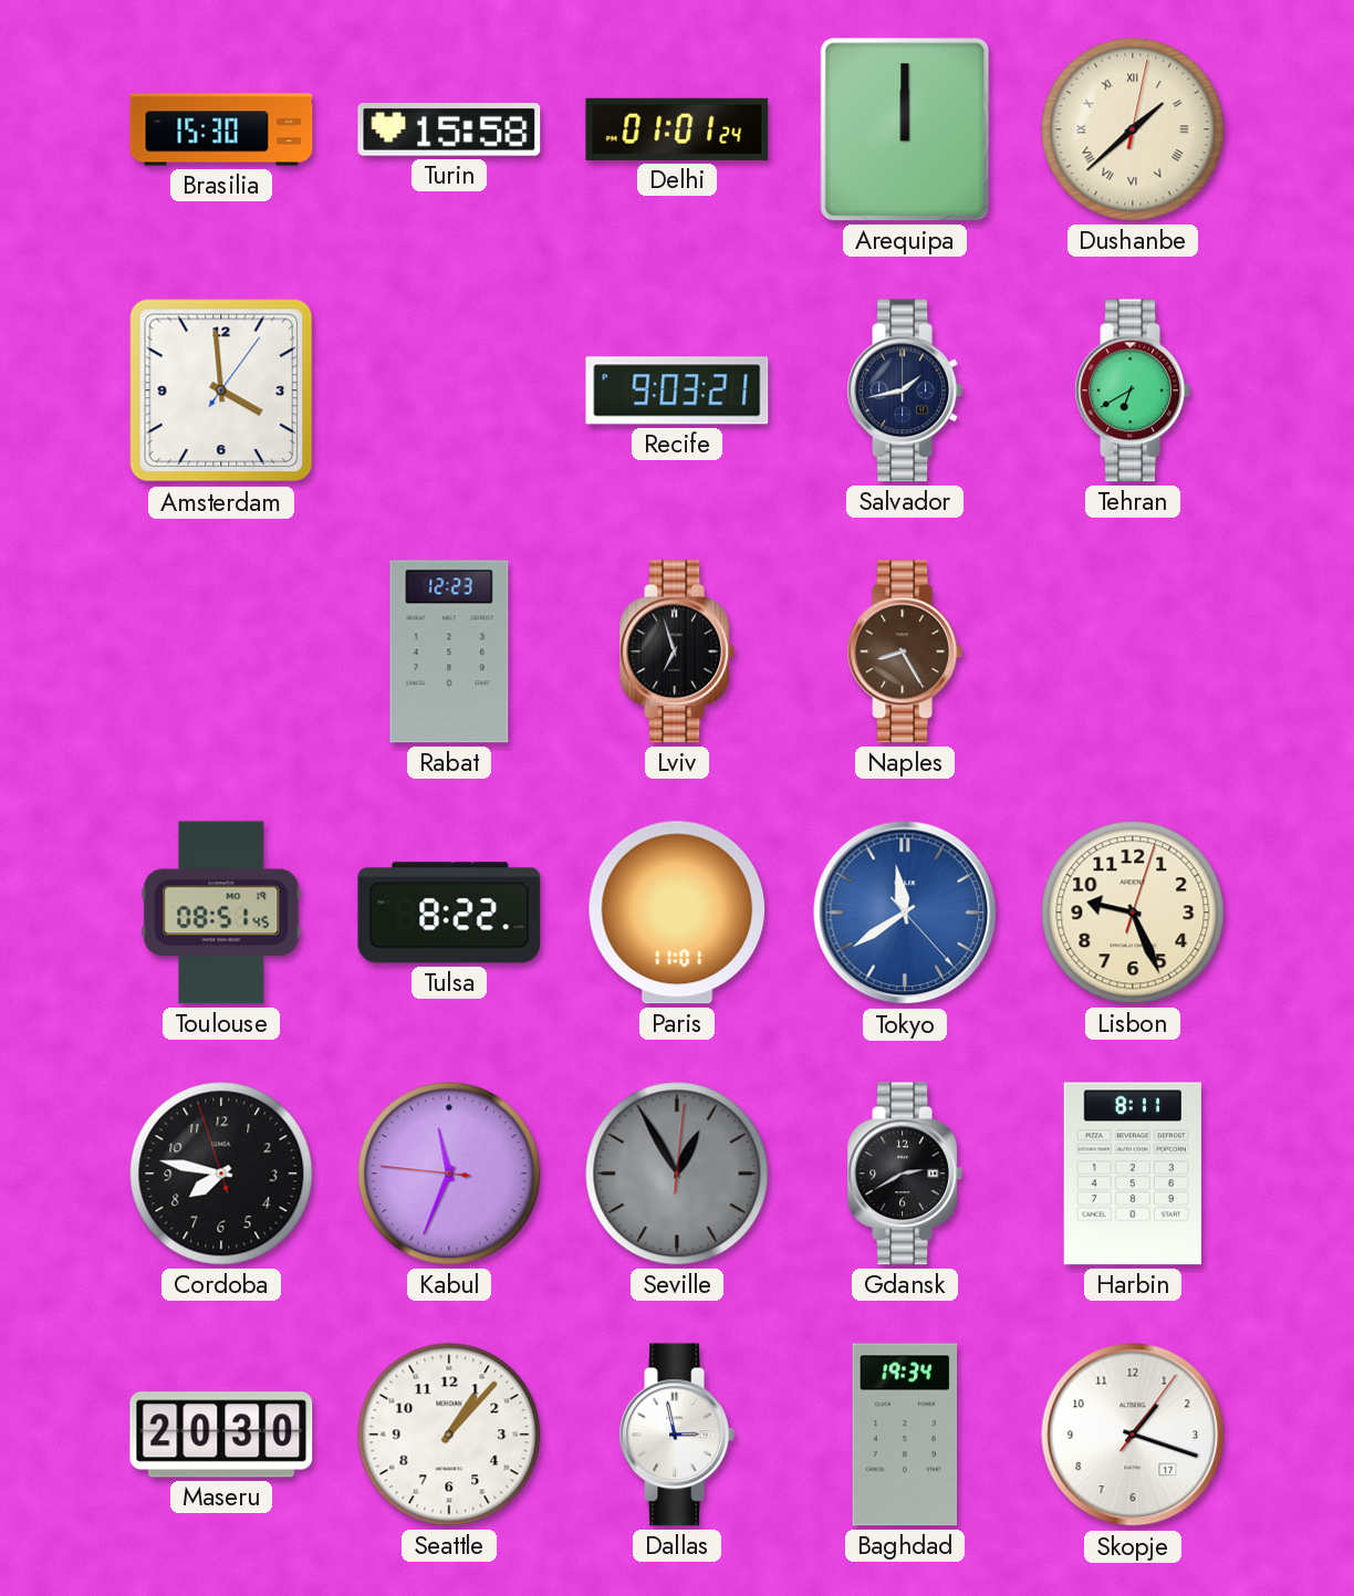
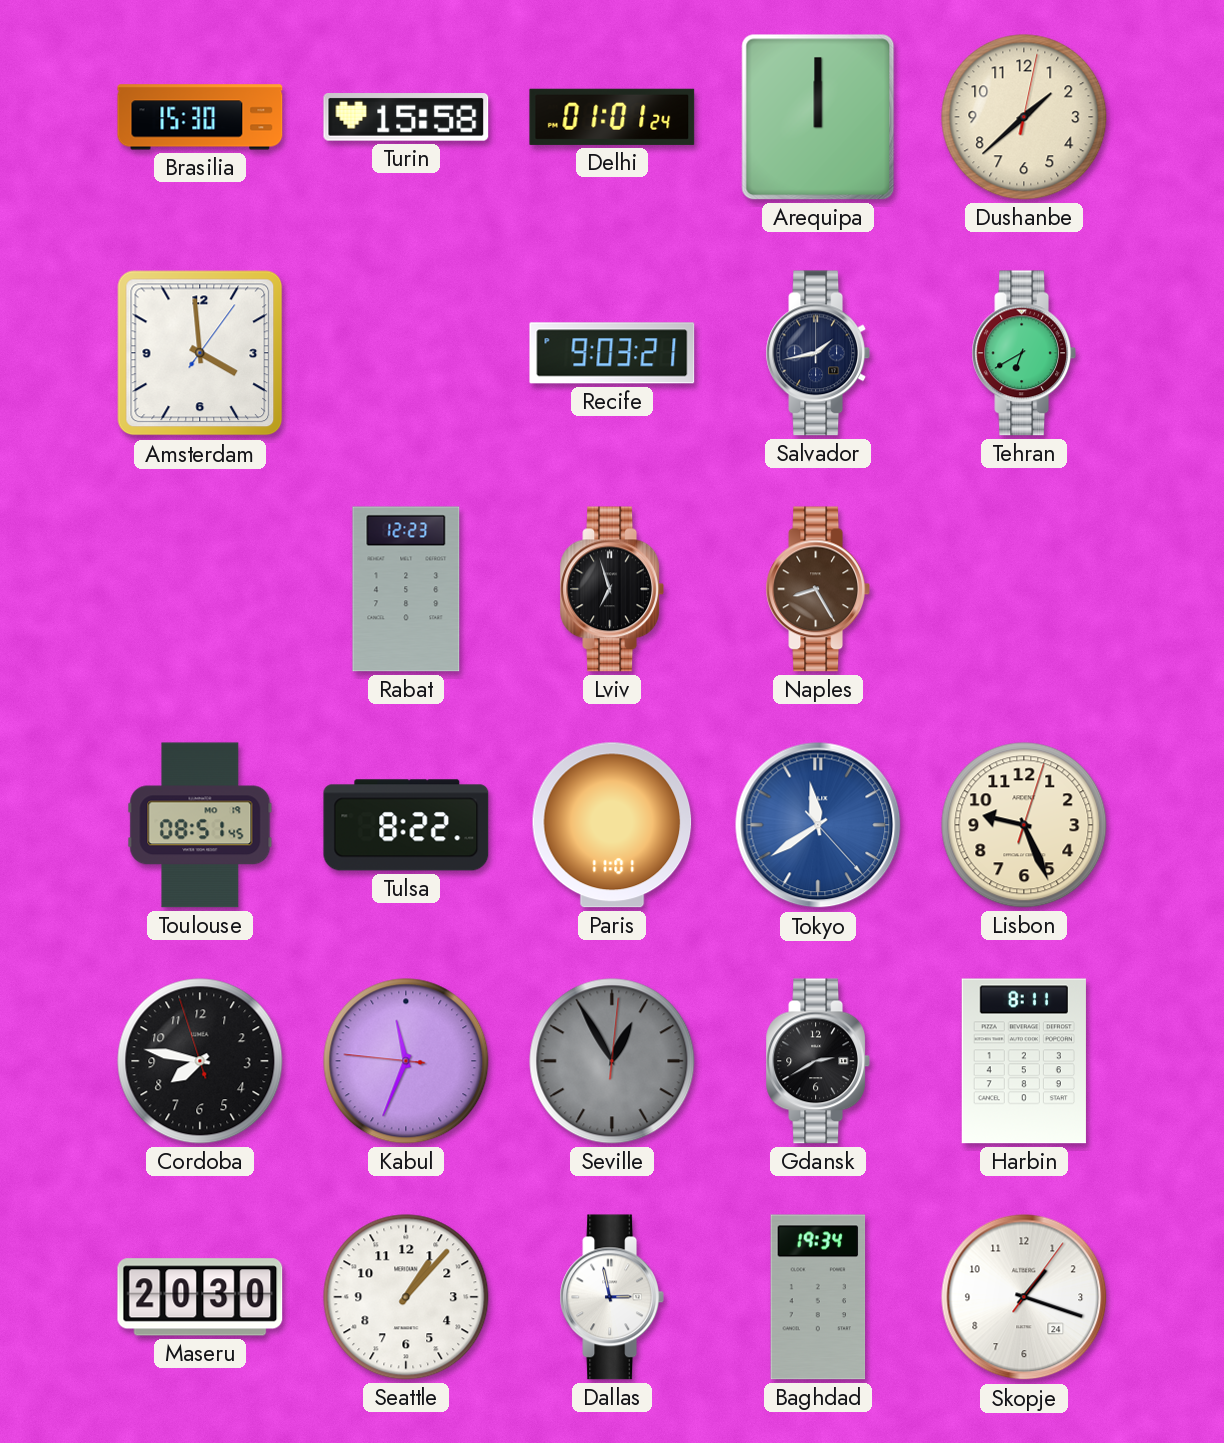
Dushanbe numerals: Roman -> Arabic
Skopje date: 17 -> 24
